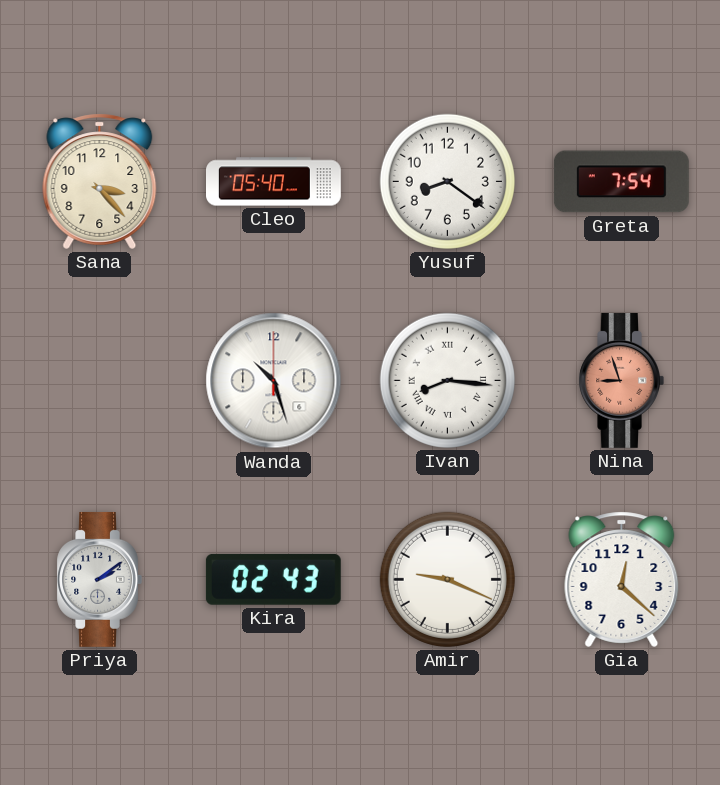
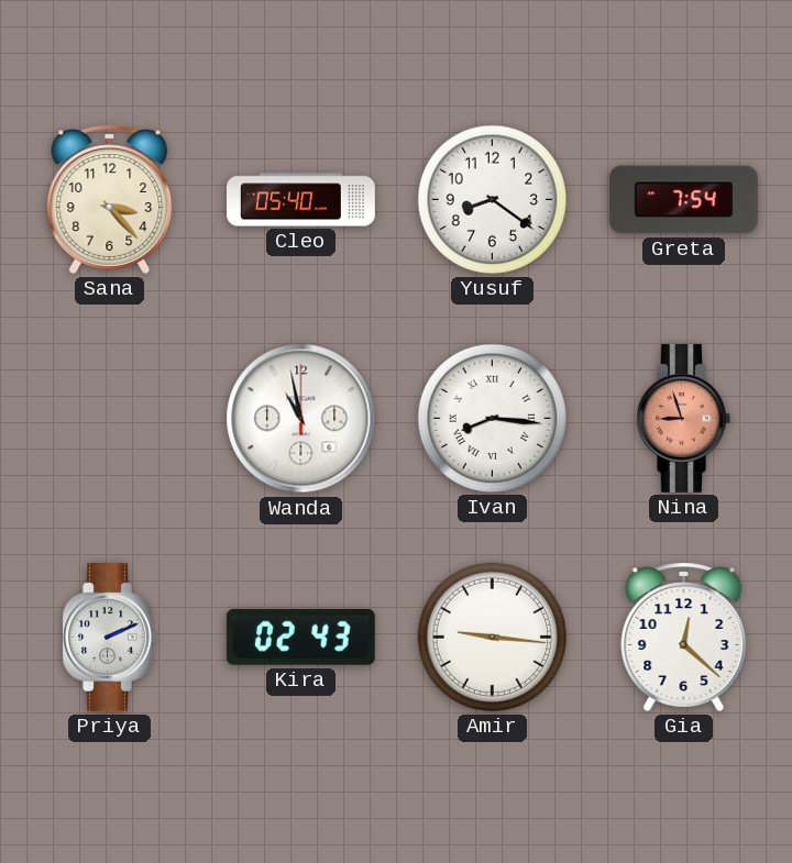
Wanda: 10:27 -> 10:58
Priya: 2:09 -> 2:11
Amir: 9:19 -> 9:16
